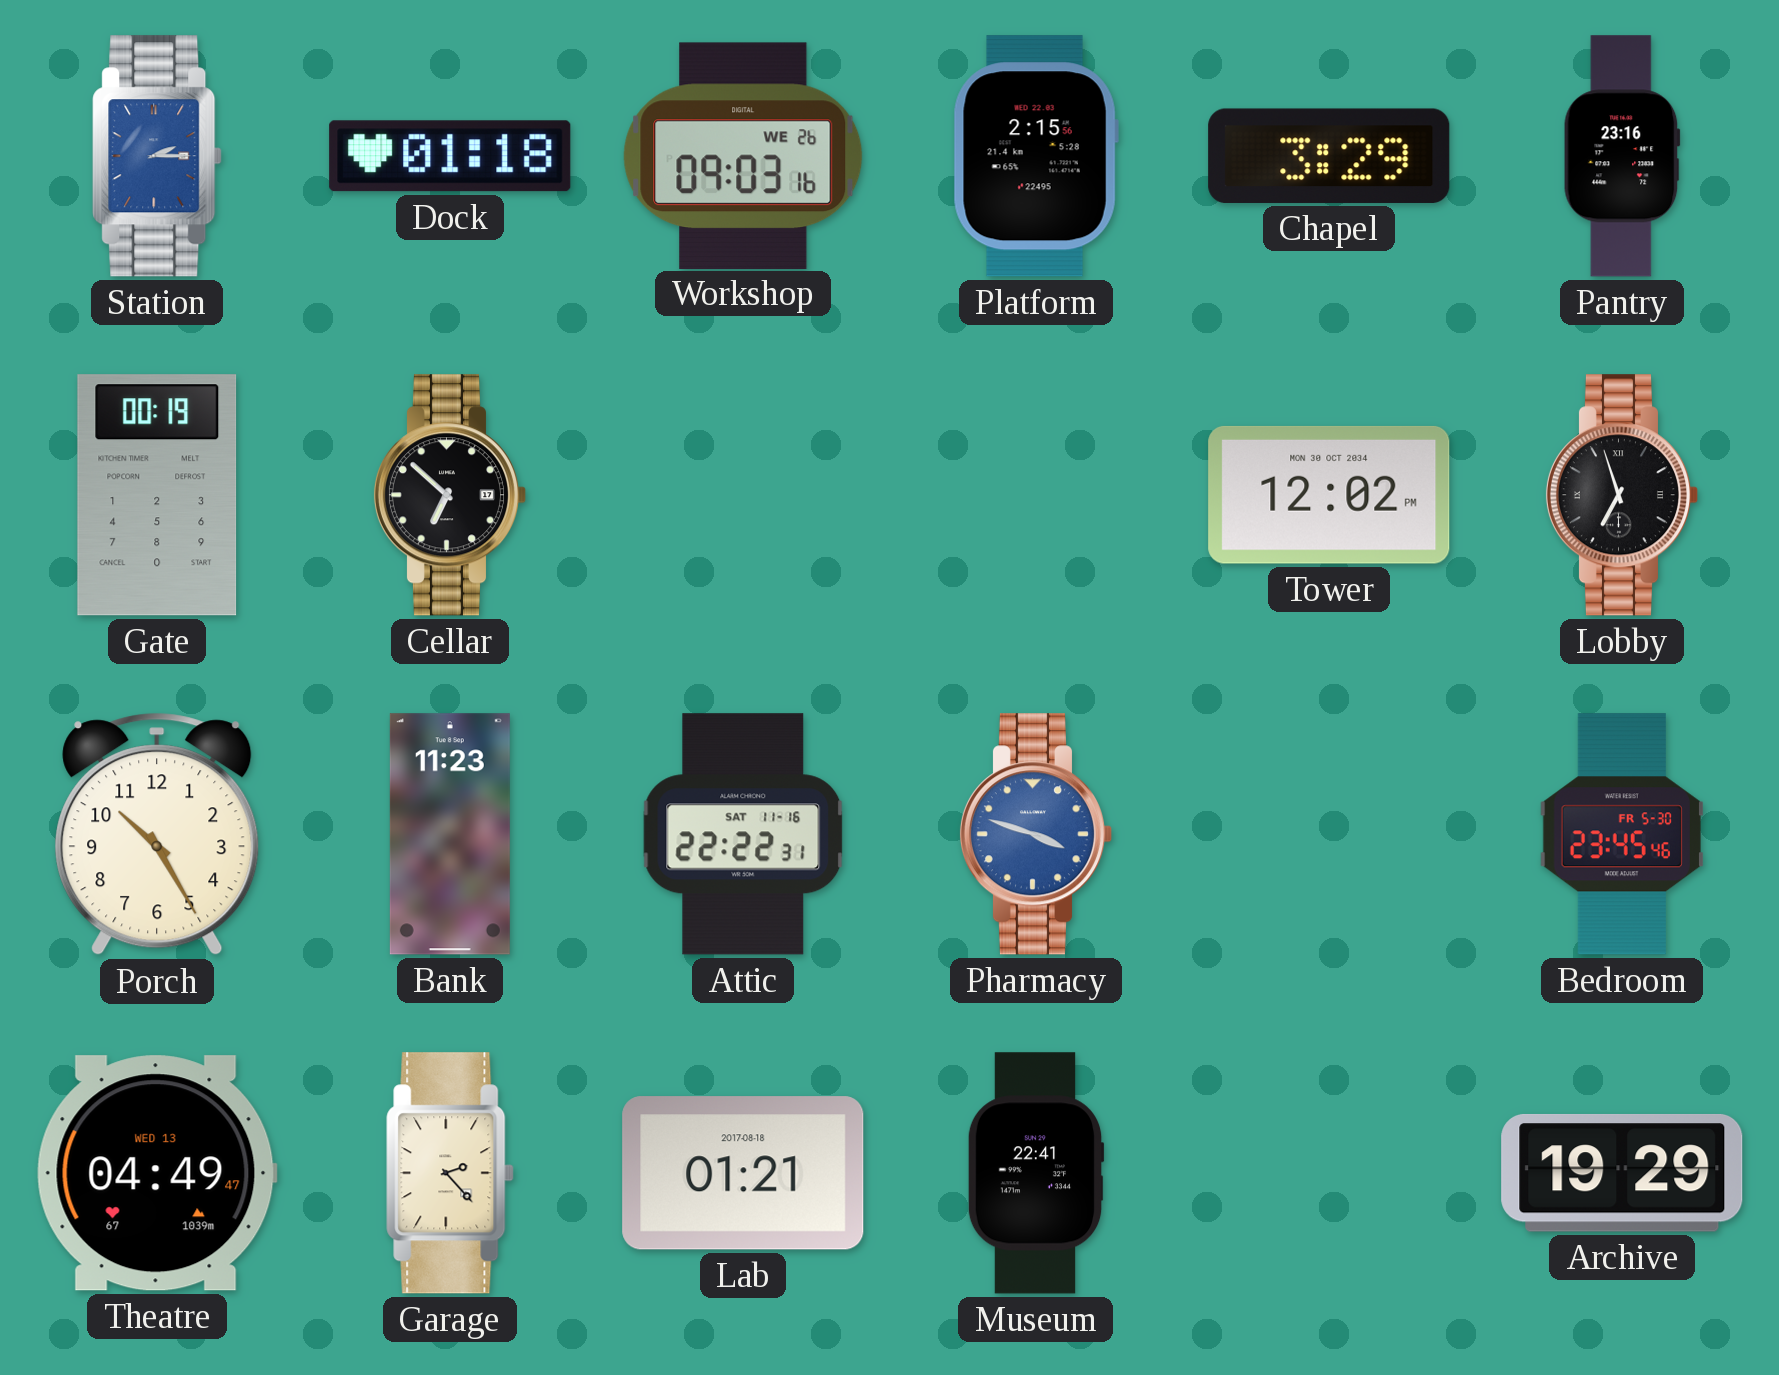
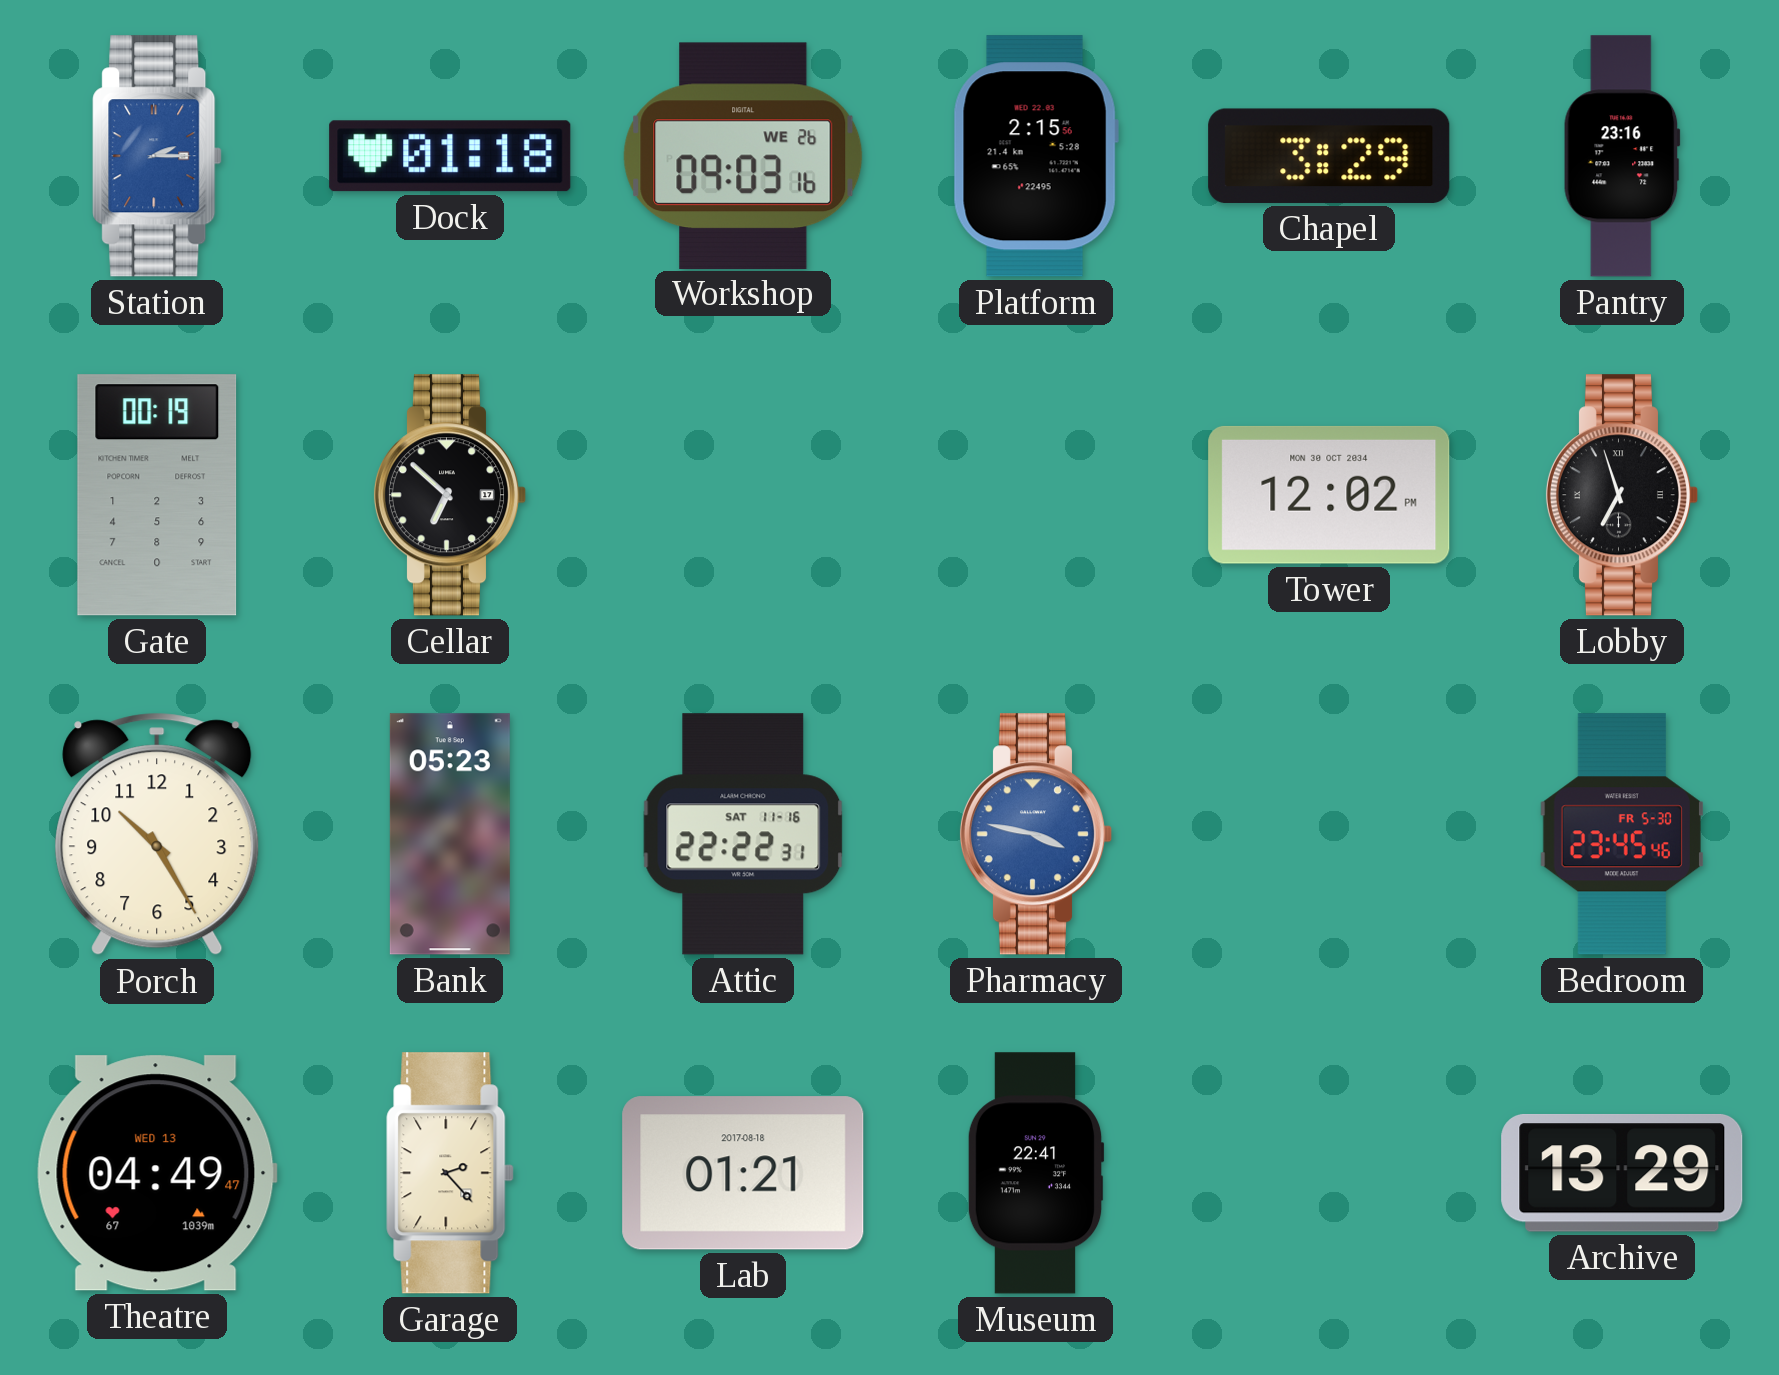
Bank: 11:23 -> 05:23
Pharmacy: 3:48 -> 3:47
Archive: 19:29 -> 13:29
